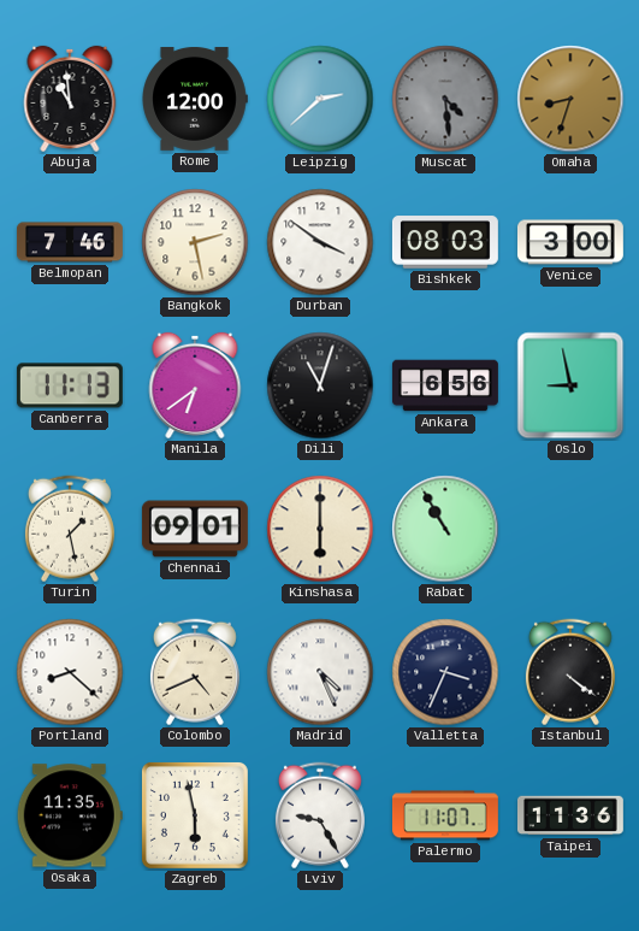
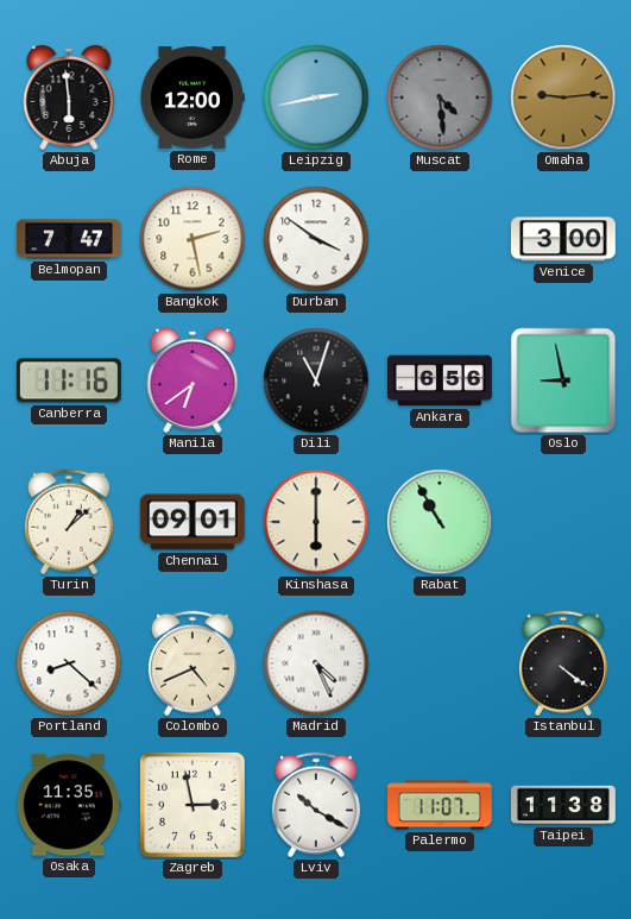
Abuja: 10:59 -> 5:59
Leipzig: 2:38 -> 2:43
Omaha: 8:33 -> 9:14
Belmopan: 7:46 -> 7:47
Bishkek: 08:03 -> none
Canberra: 11:13 -> 11:16
Turin: 1:28 -> 1:08
Valletta: 3:34 -> none
Zagreb: 5:58 -> 2:58
Lviv: 9:25 -> 10:20
Taipei: 11:36 -> 11:38
